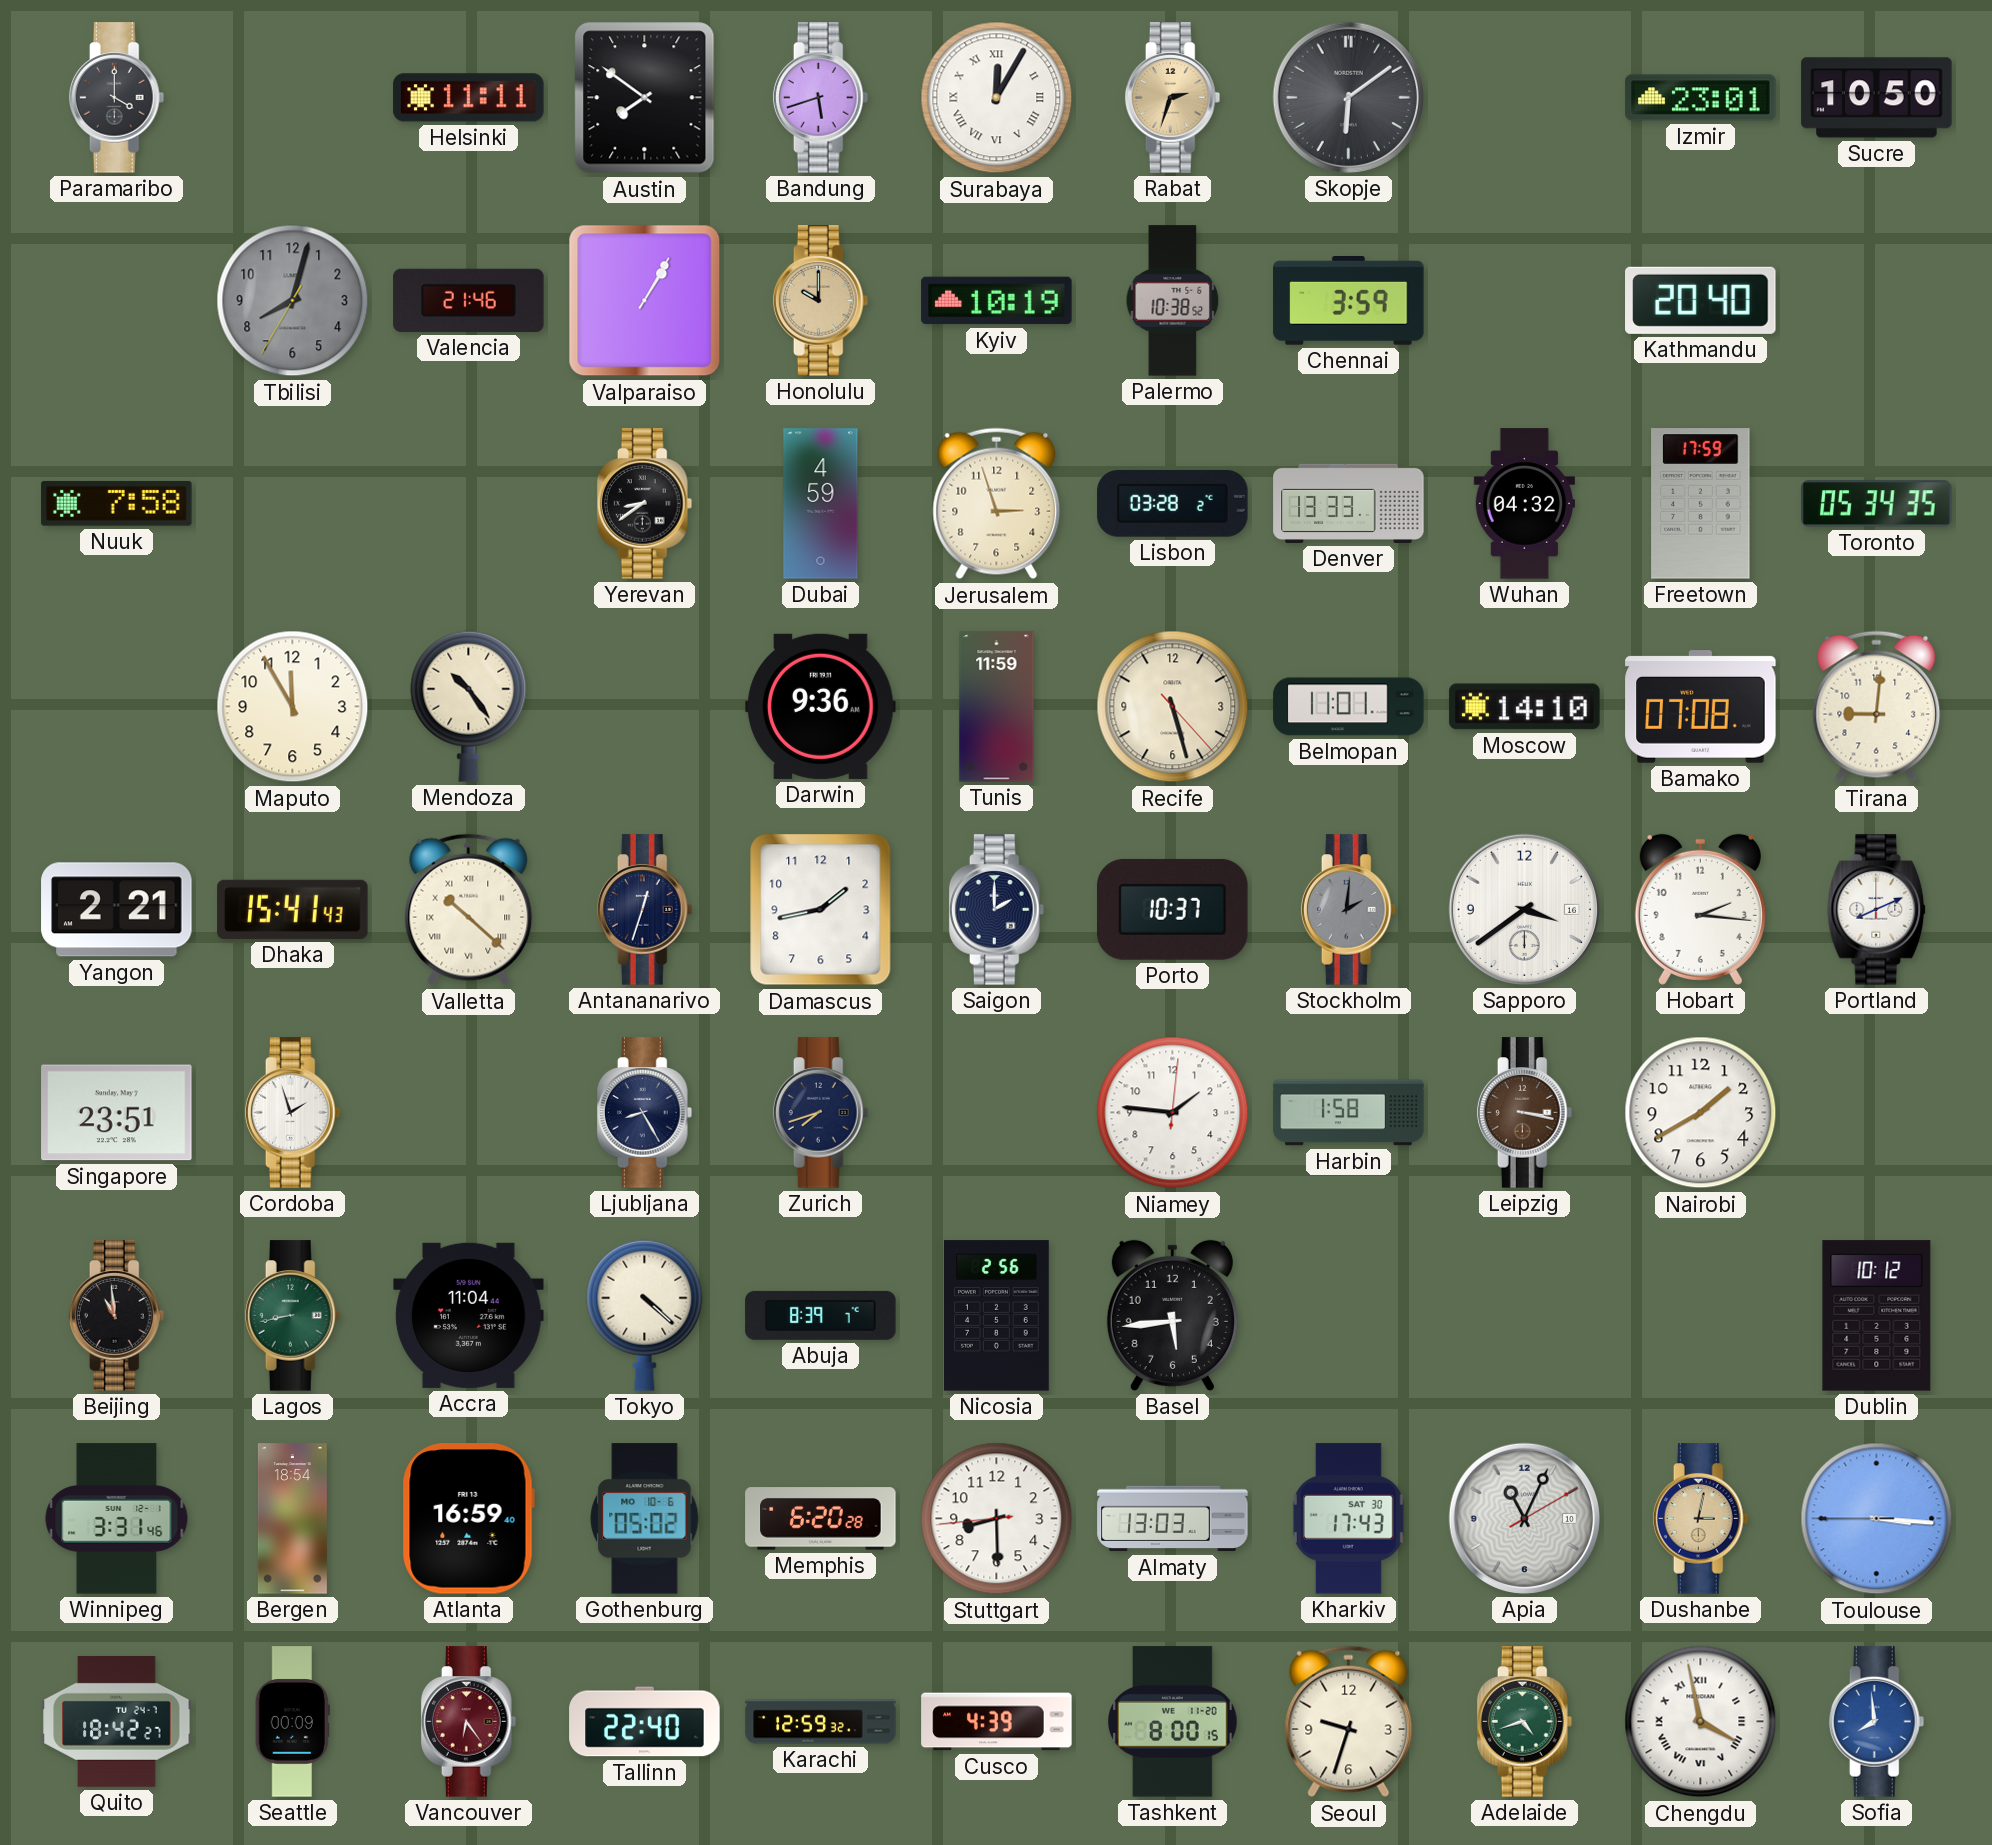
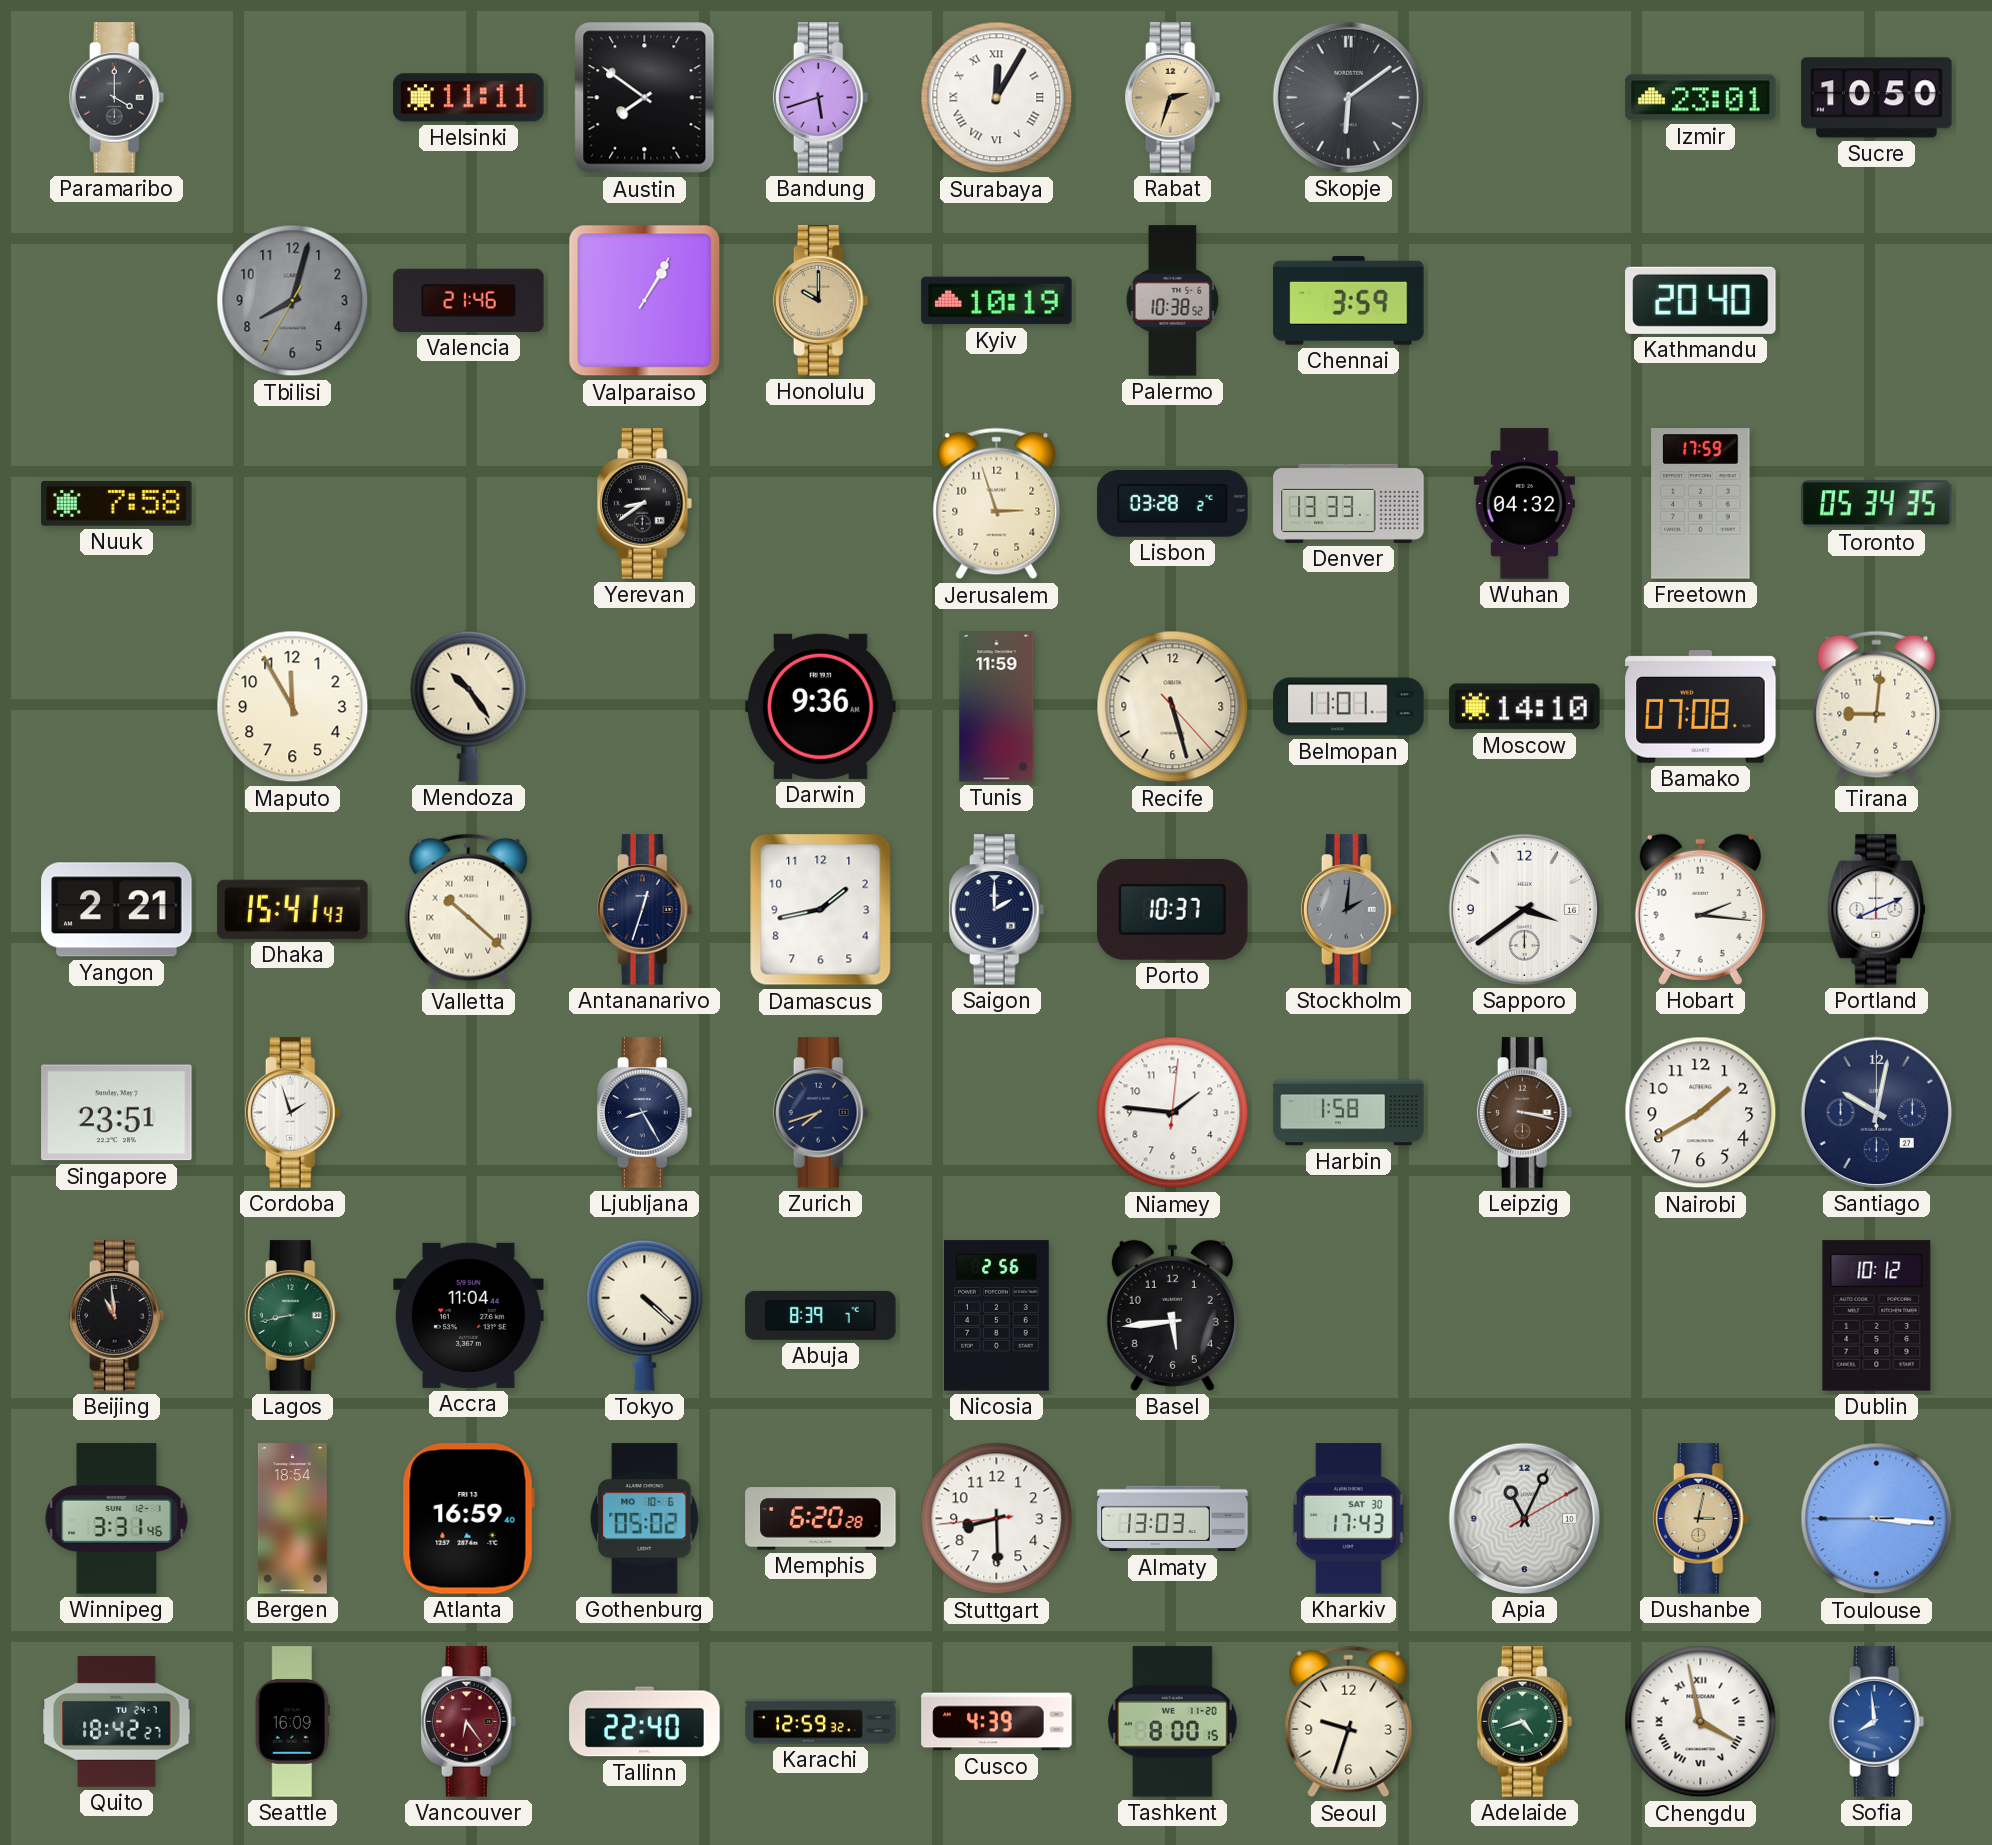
Dubai: 4:59 -> none
Santiago: none -> 10:02
Seattle: 00:09 -> 16:09
